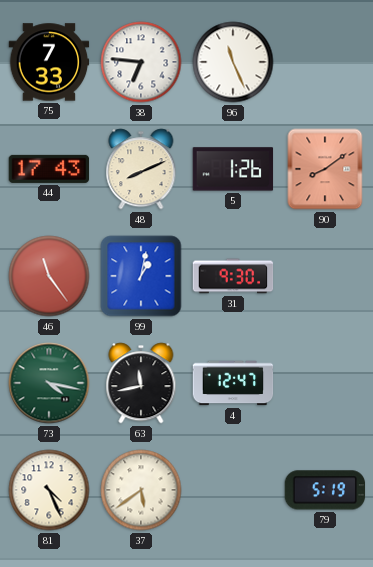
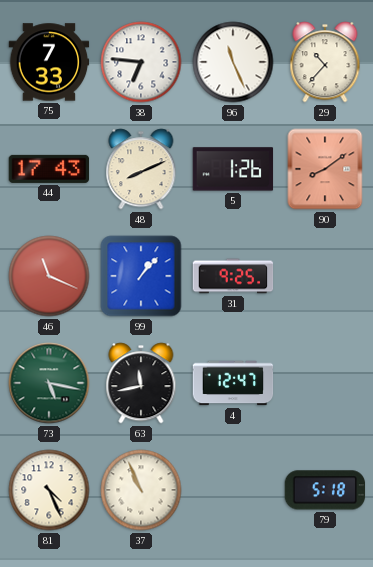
29: none -> 10:37
46: 11:24 -> 11:19
99: 1:02 -> 1:07
31: 9:30 -> 9:25
73: 4:17 -> 5:17
37: 5:39 -> 10:56
79: 5:19 -> 5:18
